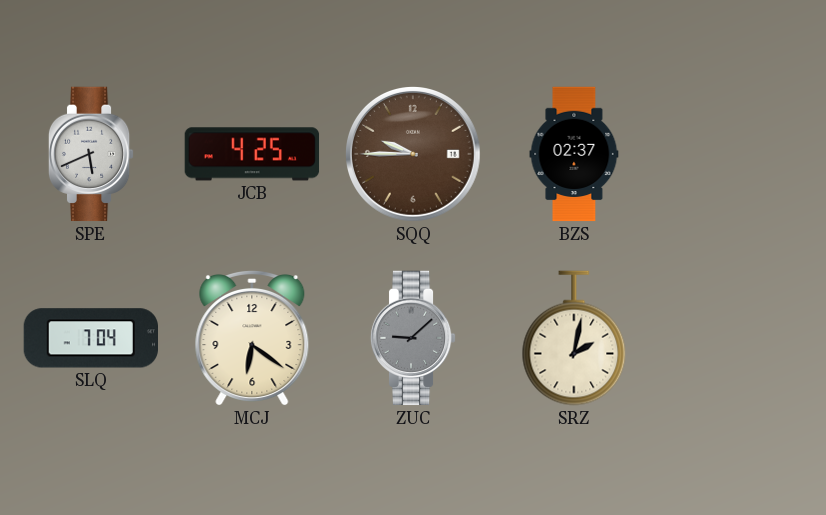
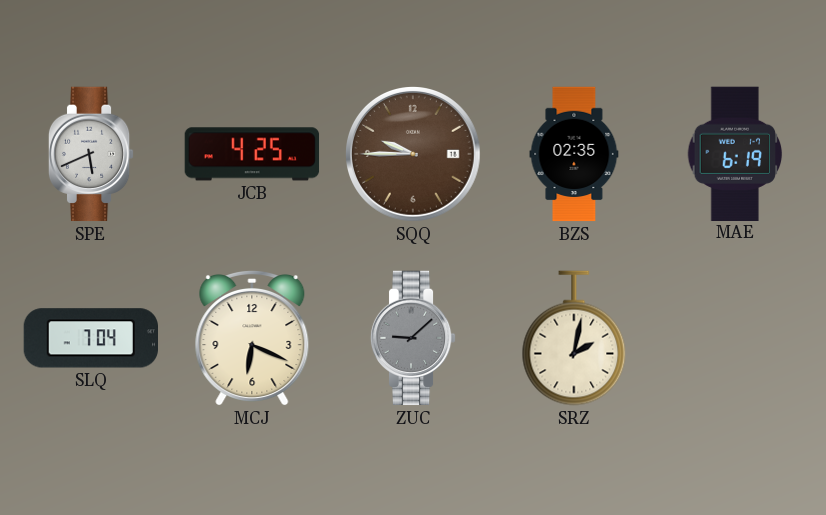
BZS: 02:37 -> 02:35
MAE: none -> 6:19
MCJ: 6:21 -> 6:19
